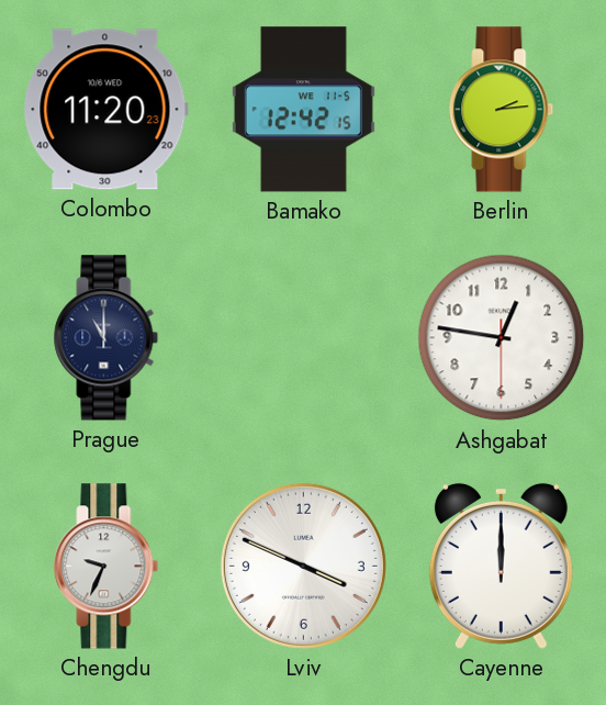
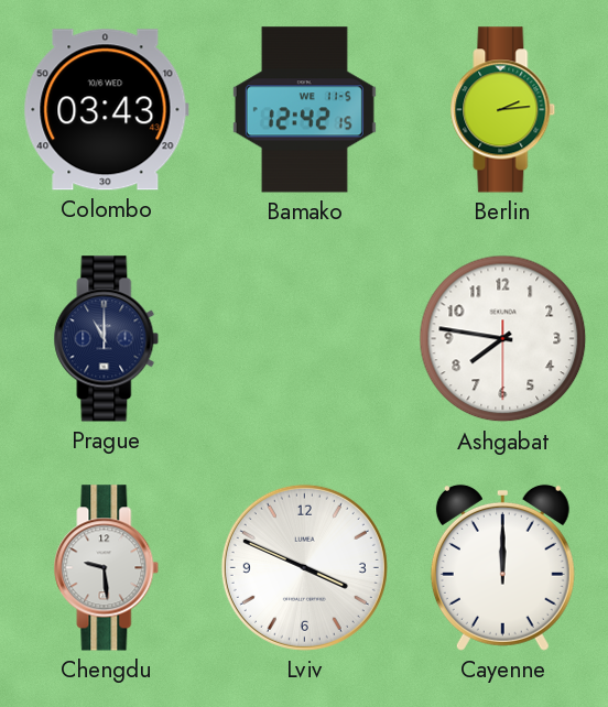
Colombo: 11:20 -> 03:43
Ashgabat: 12:46 -> 7:46
Chengdu: 9:34 -> 9:29
